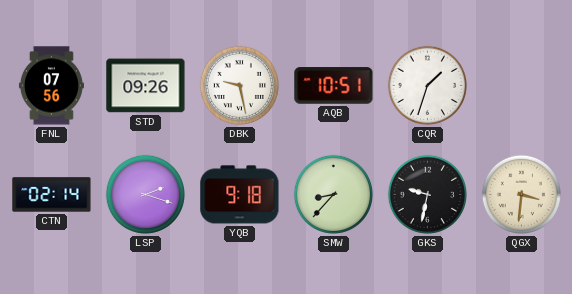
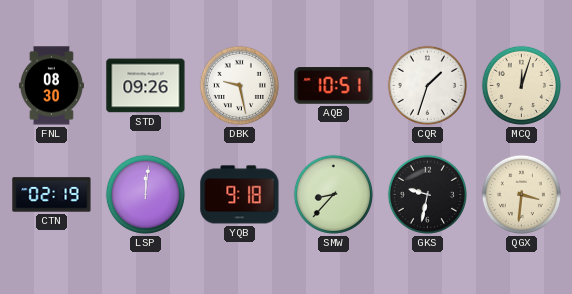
FNL: 07:56 -> 08:30
MCQ: none -> 12:03
CTN: 02:14 -> 02:19
LSP: 2:18 -> 12:01
